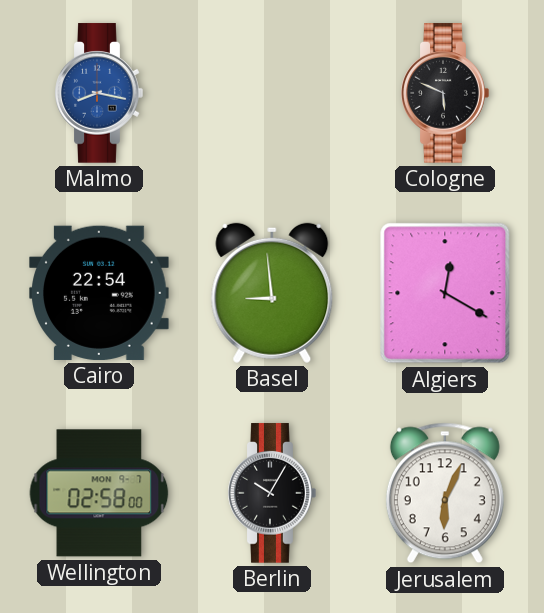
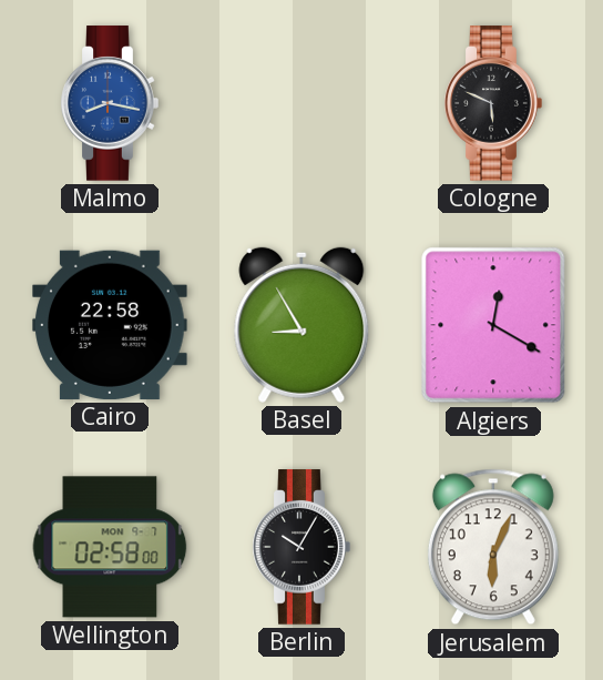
Cairo: 22:54 -> 22:58
Basel: 8:59 -> 8:55
